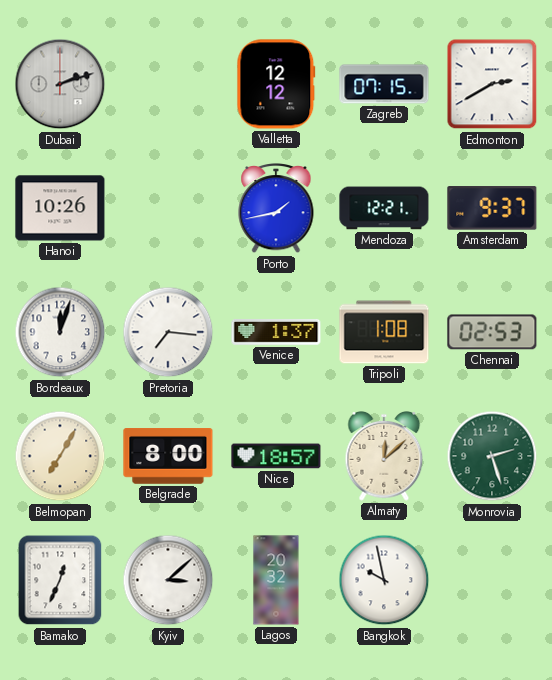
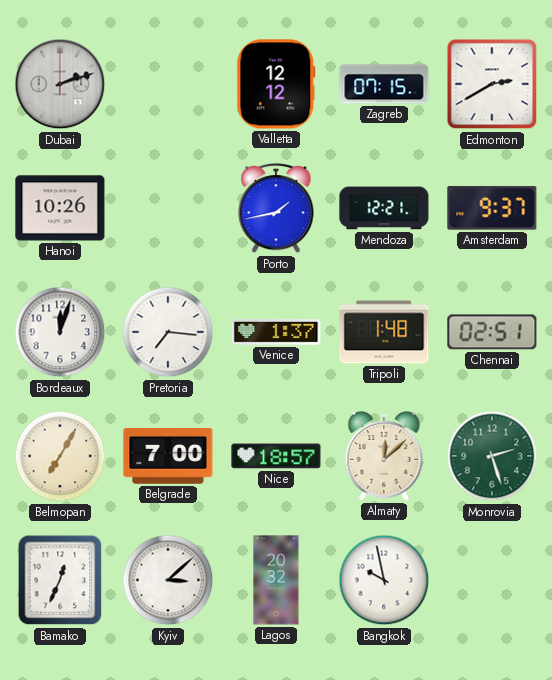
Tripoli: 1:08 -> 1:48
Chennai: 02:53 -> 02:51
Belgrade: 8:00 -> 7:00
